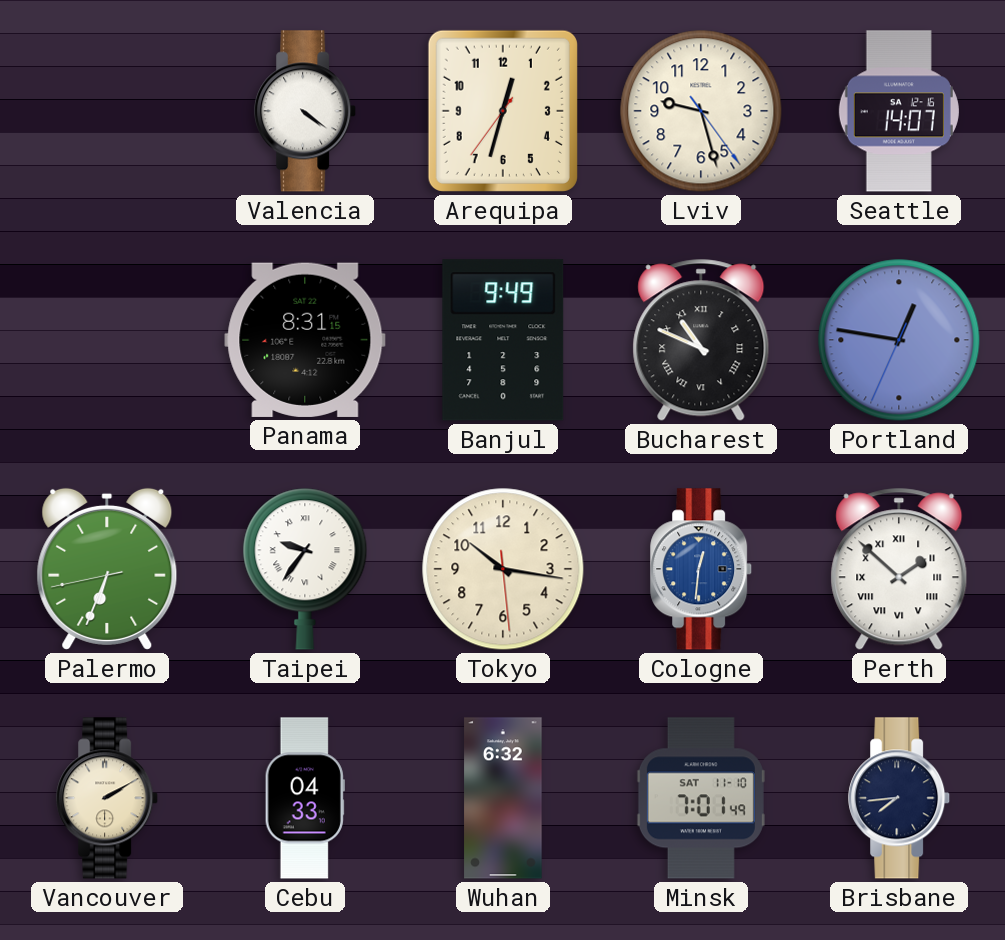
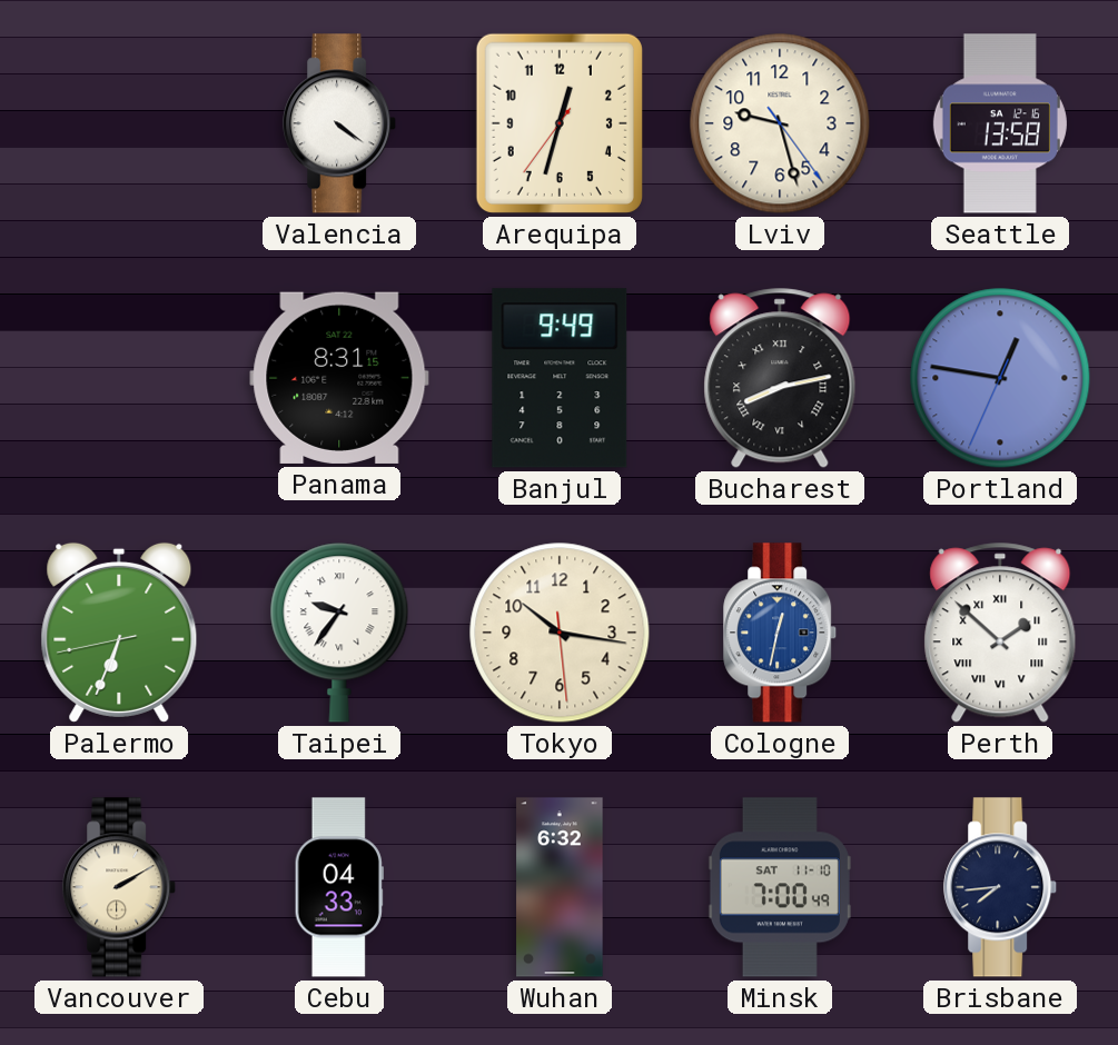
Seattle: 14:07 -> 13:58
Bucharest: 10:49 -> 8:13
Cologne: 12:31 -> 12:32
Minsk: 7:01 -> 7:00
